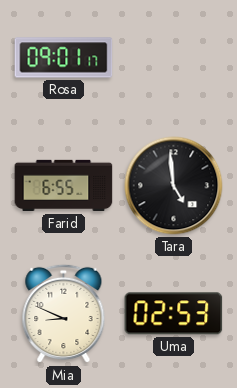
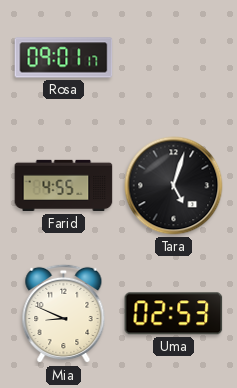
Farid: 6:55 -> 4:55
Tara: 4:59 -> 5:03
